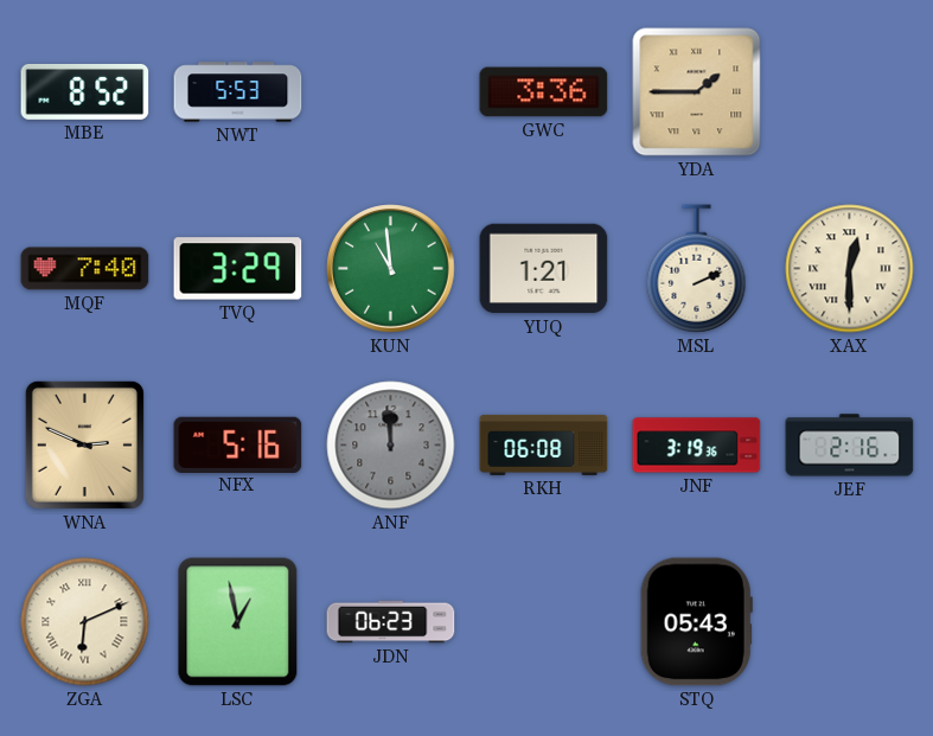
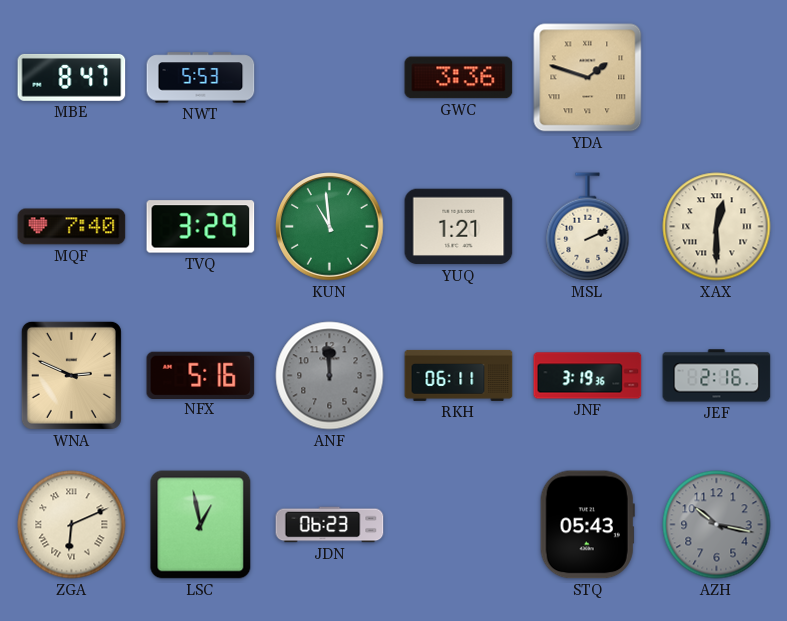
MBE: 8:52 -> 8:47
YDA: 1:45 -> 1:48
RKH: 06:08 -> 06:11
AZH: none -> 10:17
